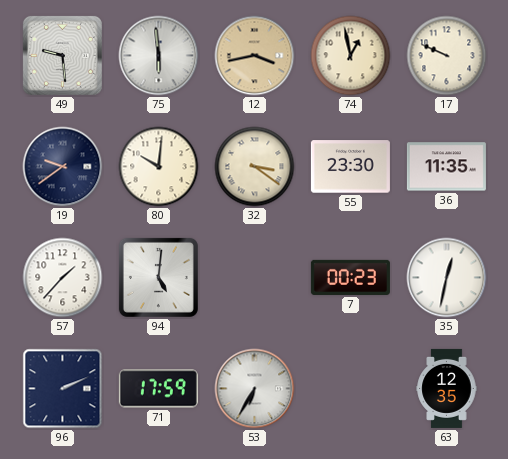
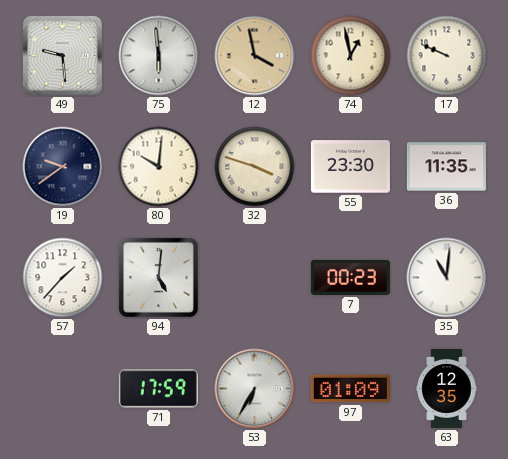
12: 3:43 -> 3:58
32: 3:21 -> 3:48
35: 12:32 -> 11:01
96: 2:11 -> none
97: none -> 01:09
